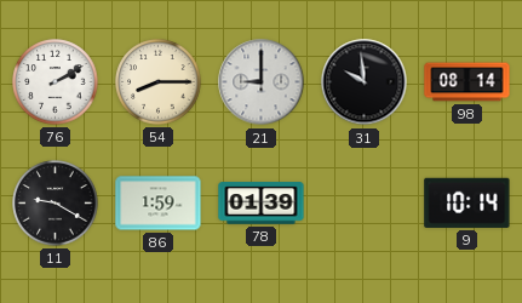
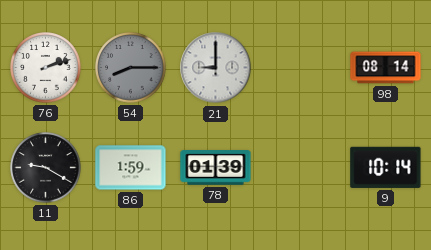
76: 2:10 -> 2:12
54 dial: cream -> grey
31: 9:59 -> none
